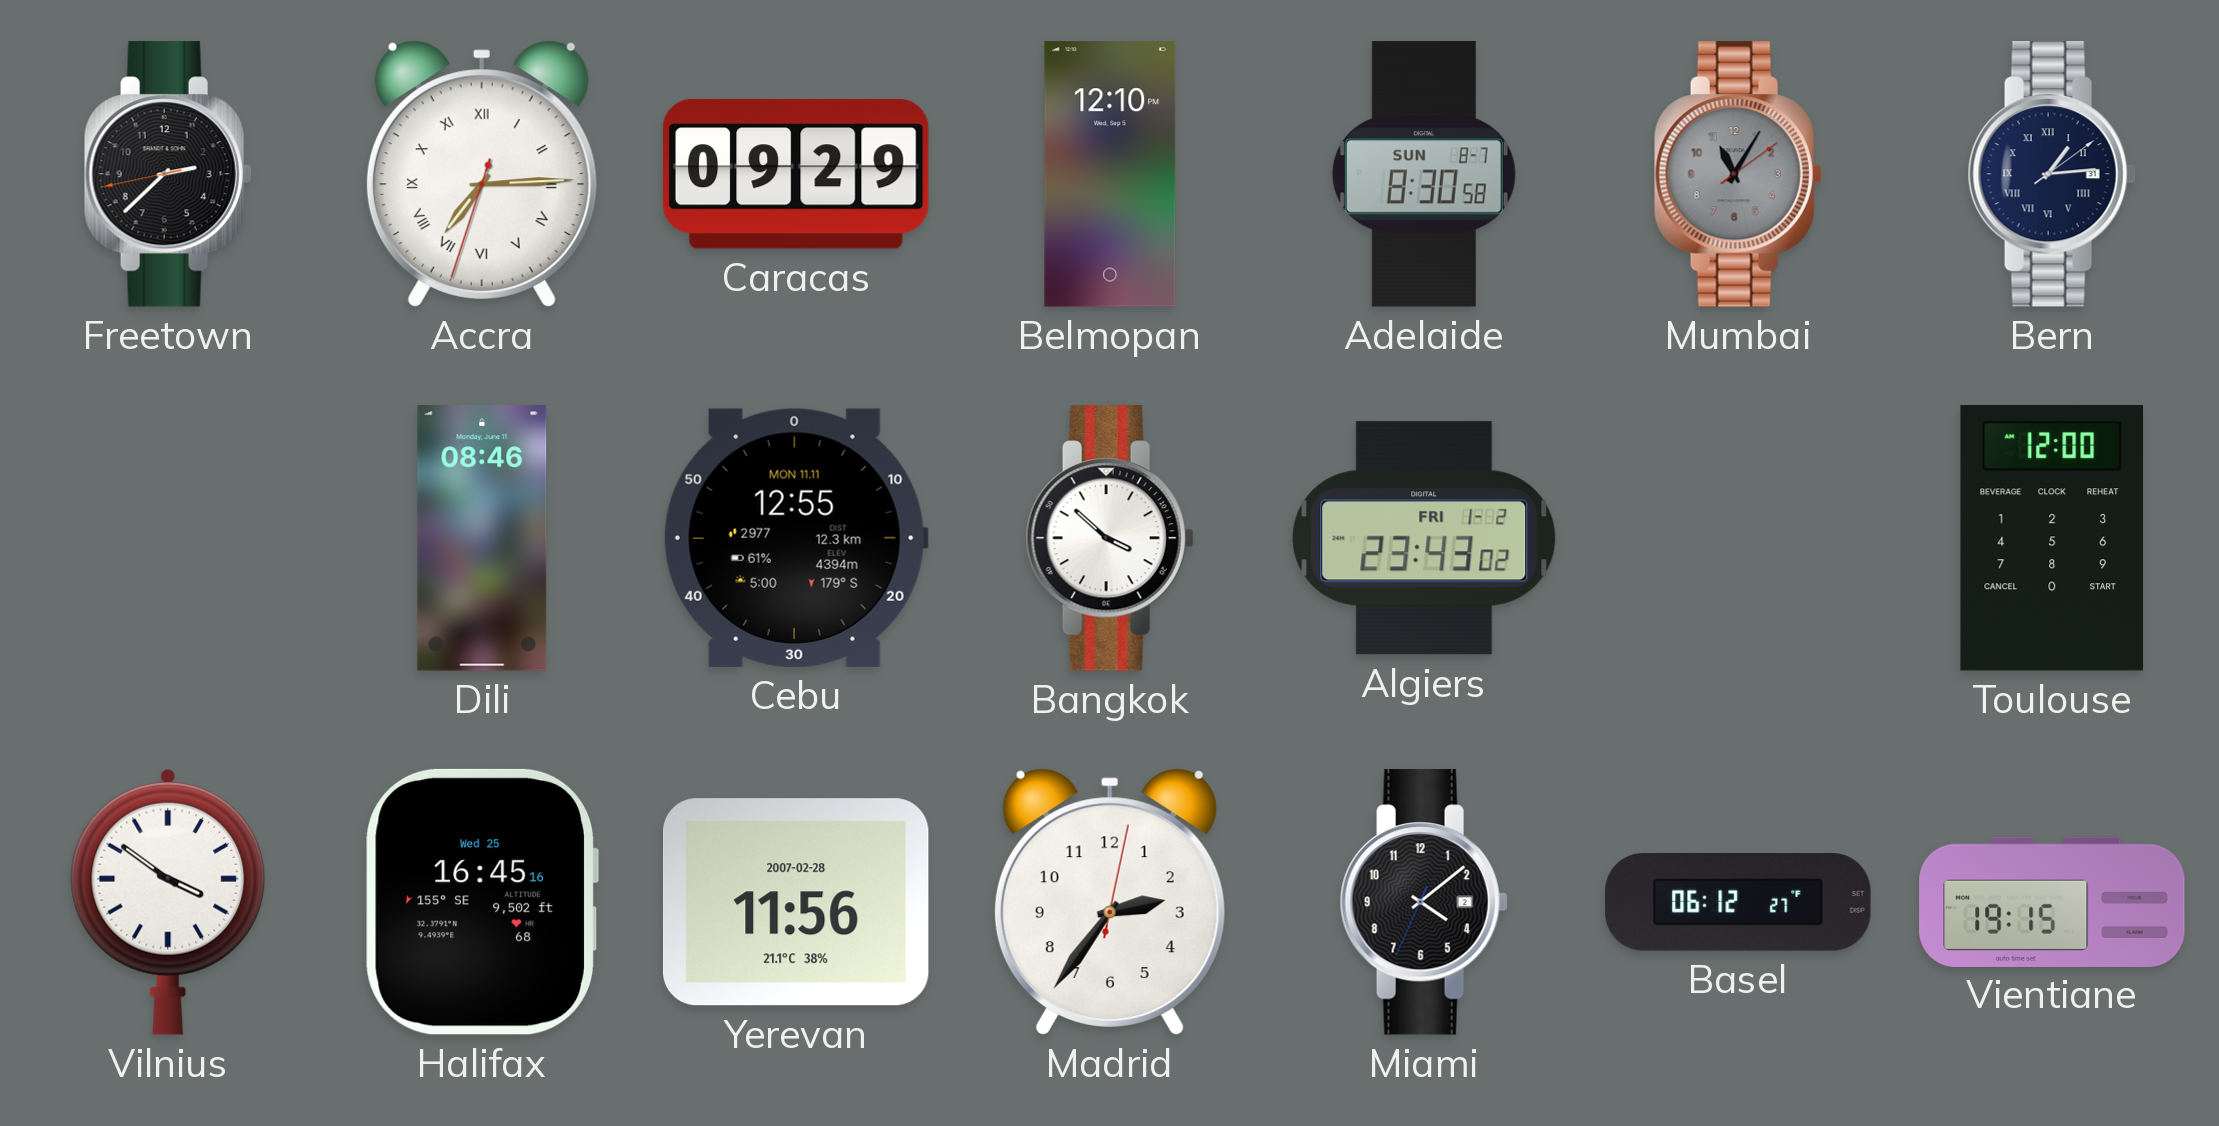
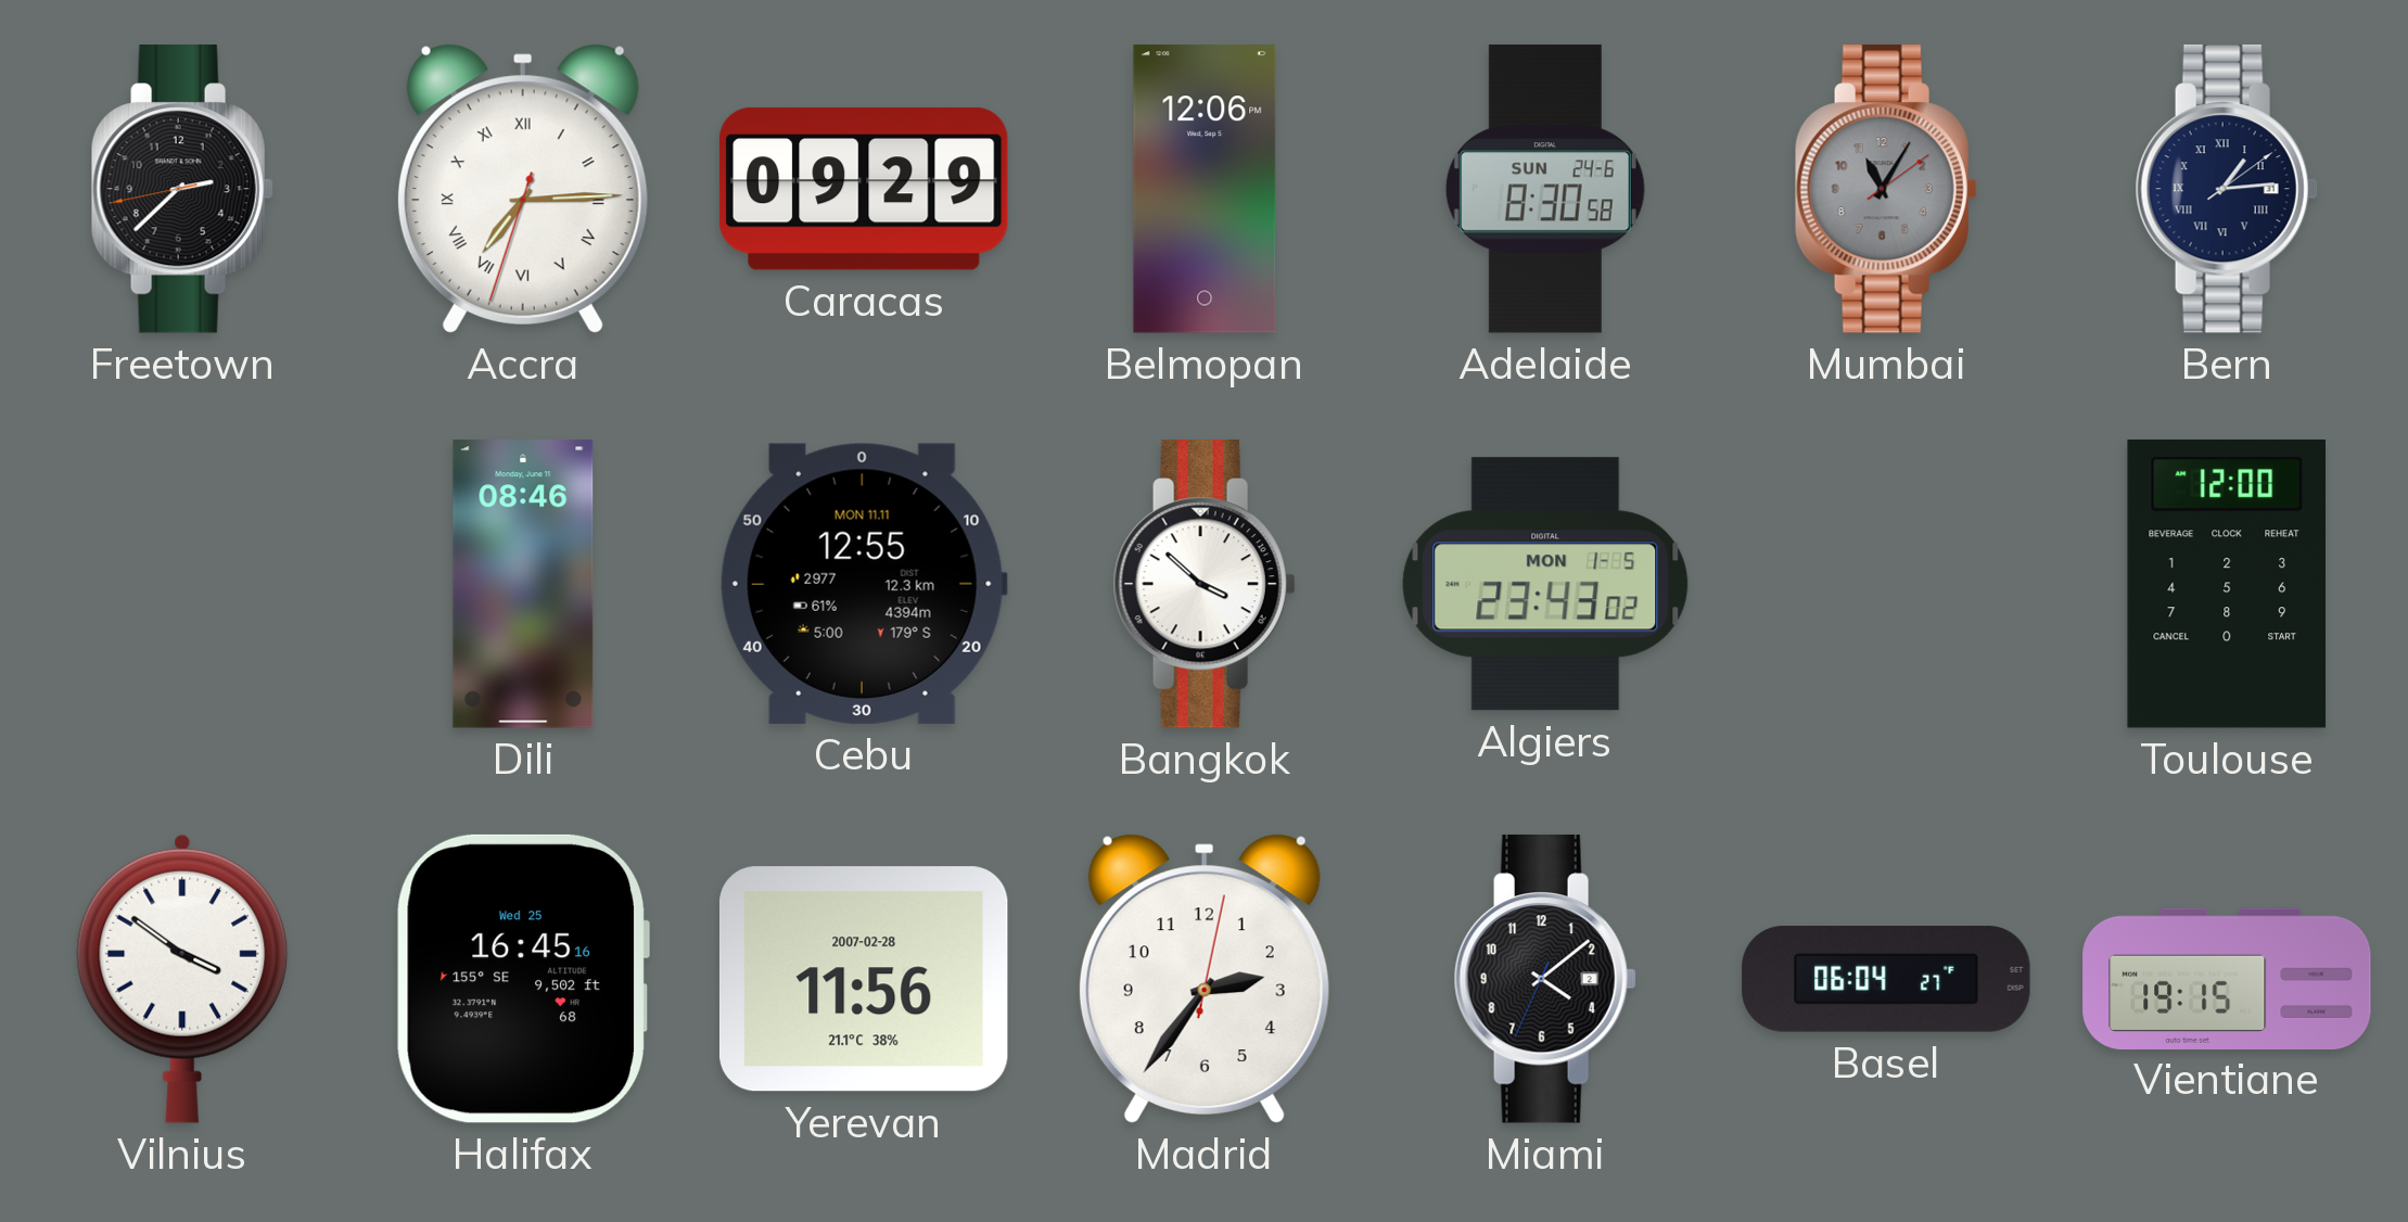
Belmopan: 12:10 -> 12:06
Adelaide date: SUN 8-7 -> SUN 24-6
Algiers date: FRI 1-2 -> MON 1-5
Basel: 06:12 -> 06:04
